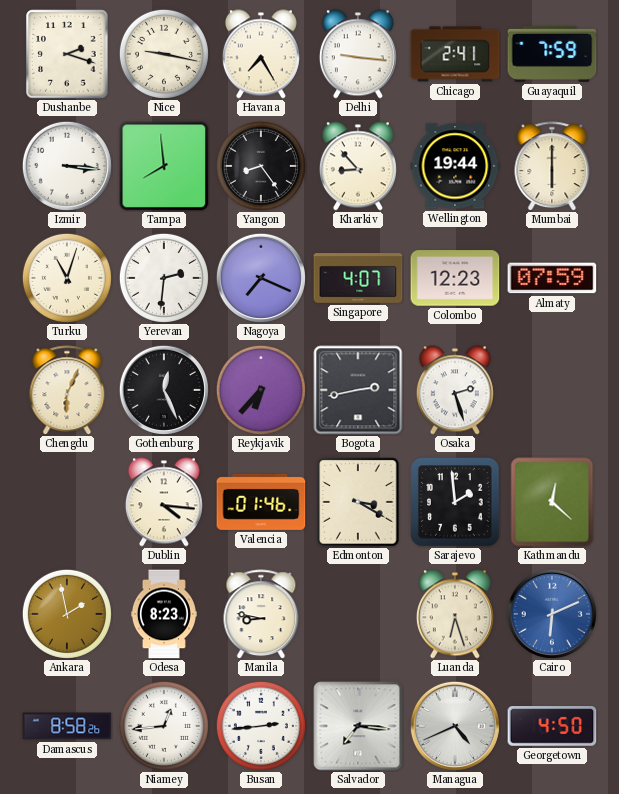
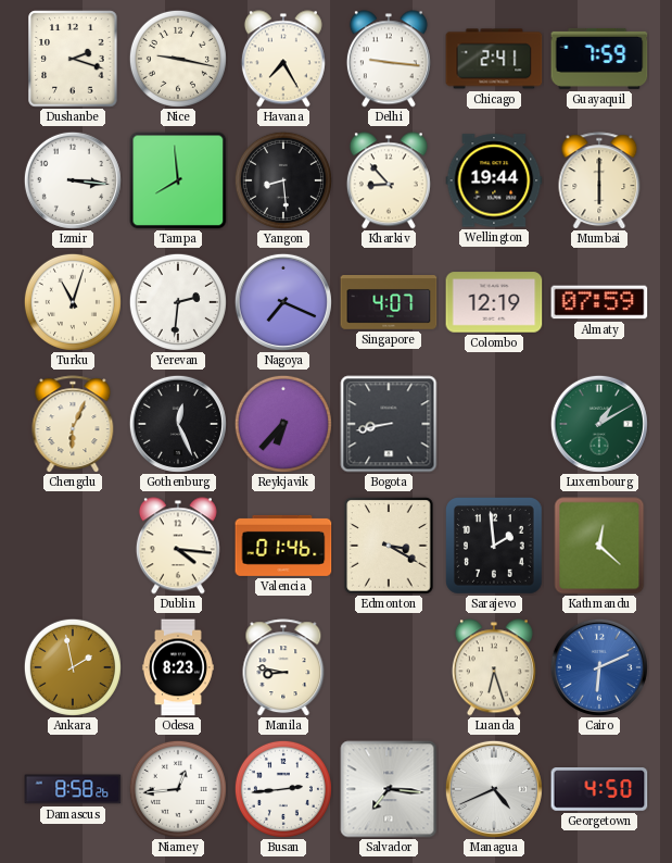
Yangon: 8:24 -> 8:29
Colombo: 12:23 -> 12:19
Bogota: 2:43 -> 8:43
Osaka: 2:27 -> none
Luxembourg: none -> 1:10
